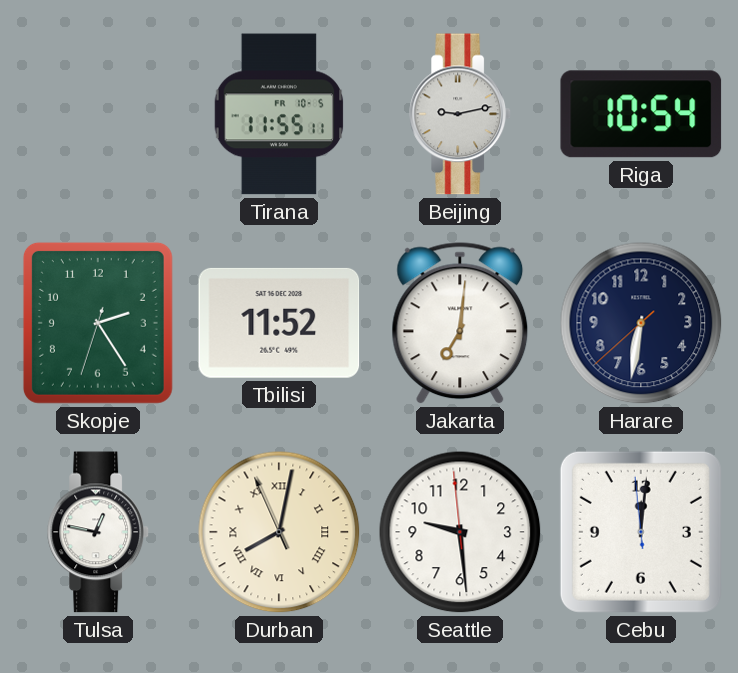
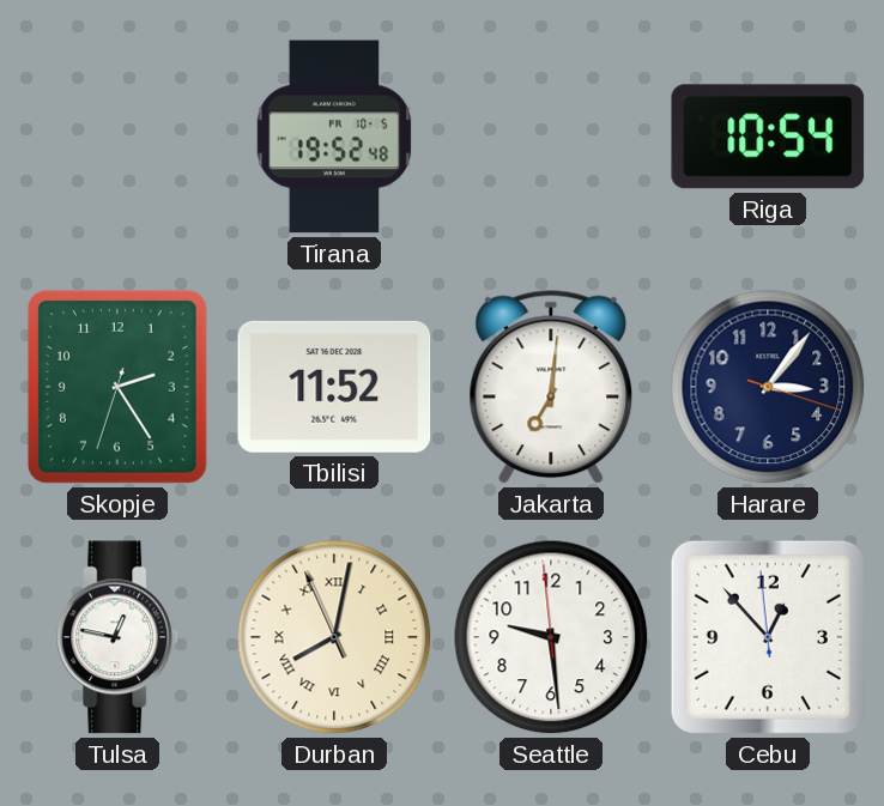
Tirana: 11:55 -> 19:52
Beijing: 9:13 -> none
Harare: 6:31 -> 3:06
Cebu: 12:00 -> 12:52
